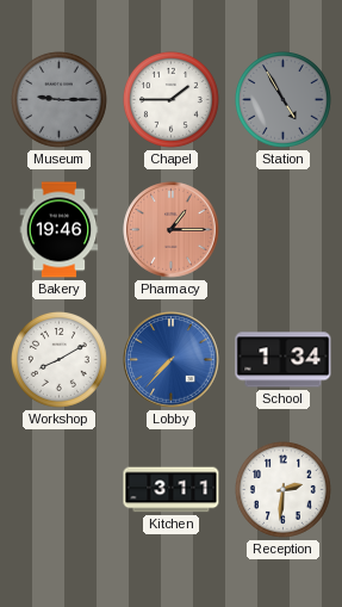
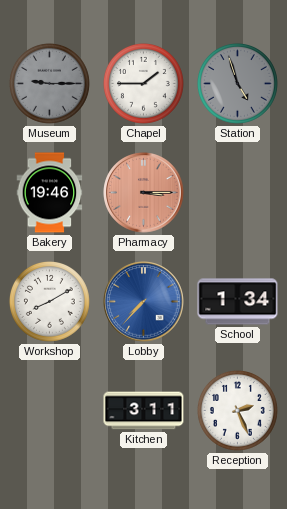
Station: 4:55 -> 4:57
Pharmacy: 1:15 -> 3:15
Reception: 2:31 -> 2:26
